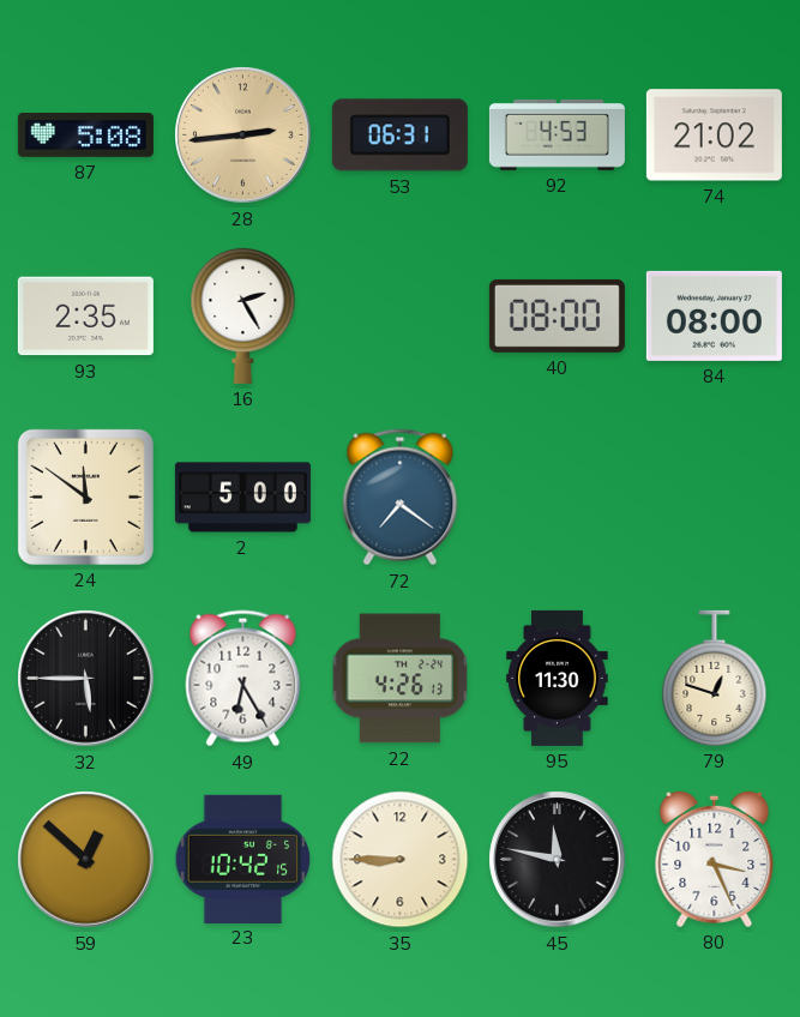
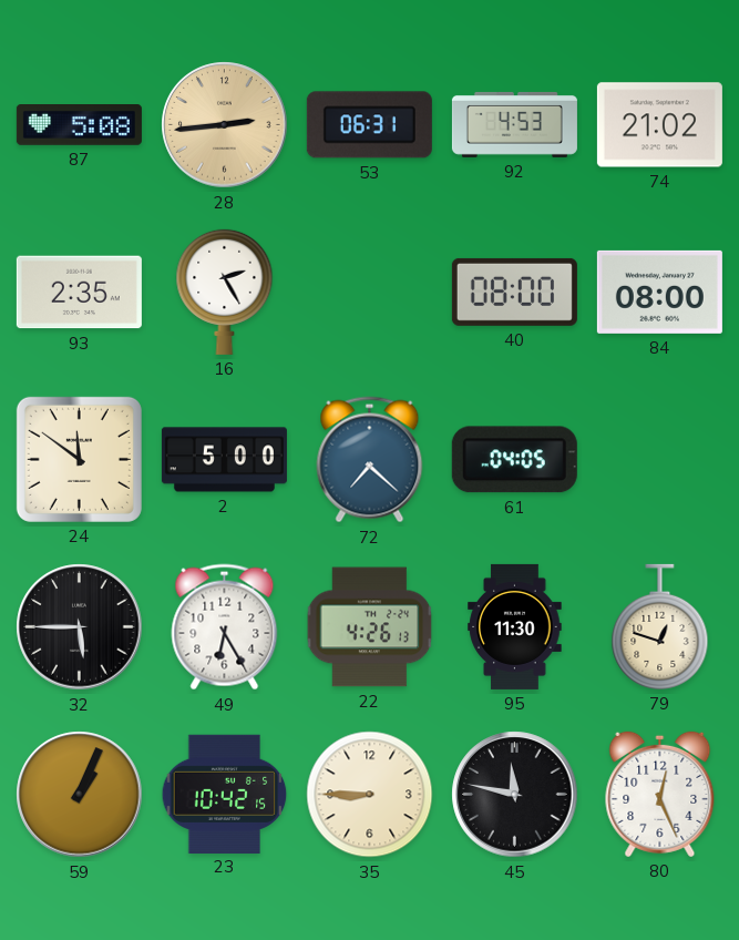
72: 7:21 -> 7:22
61: none -> 04:05
59: 12:52 -> 1:04
80: 3:26 -> 12:26
